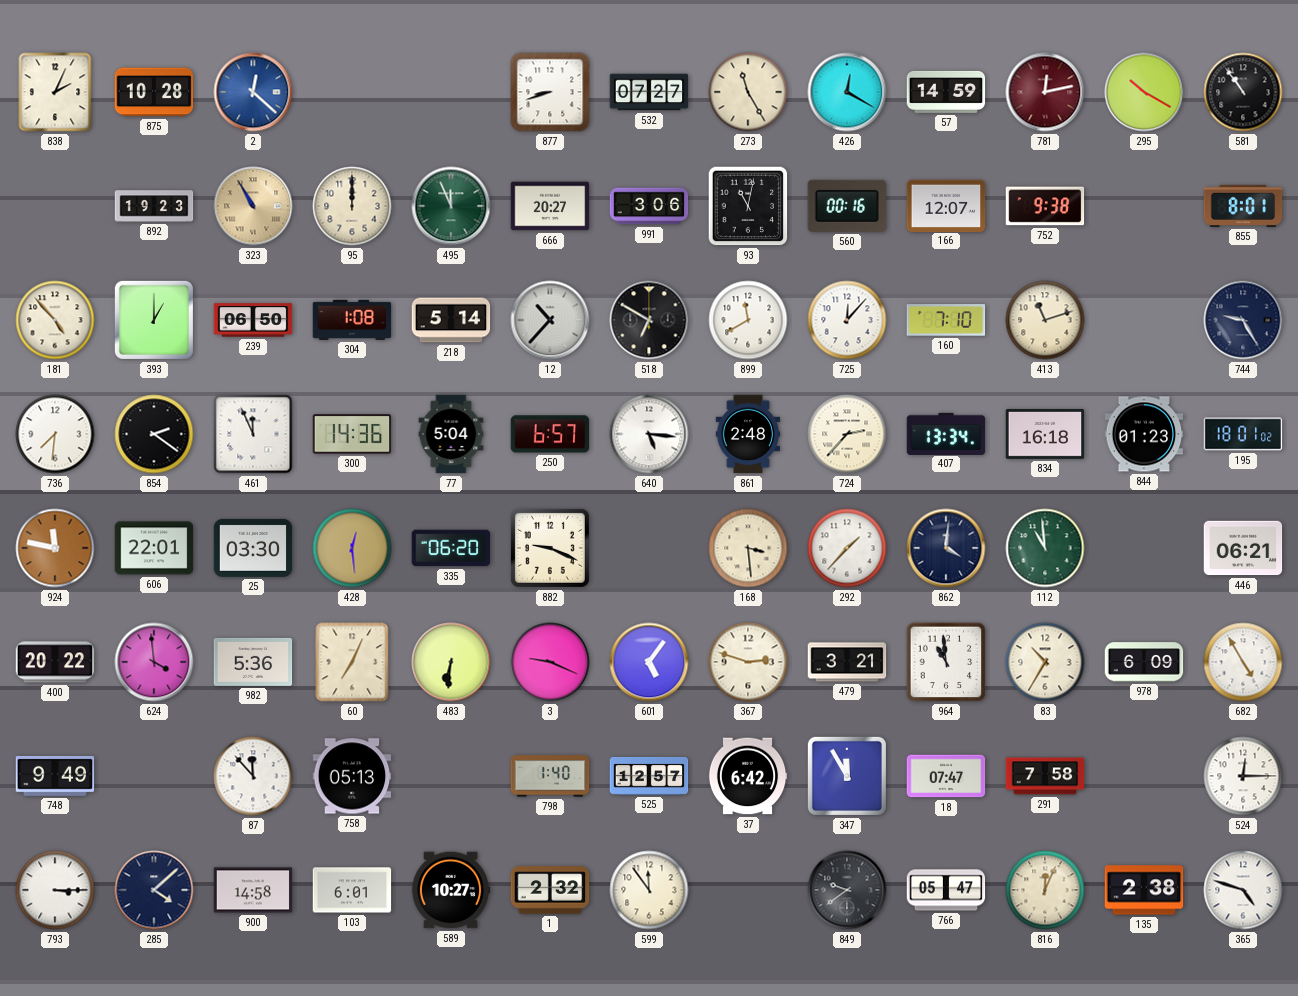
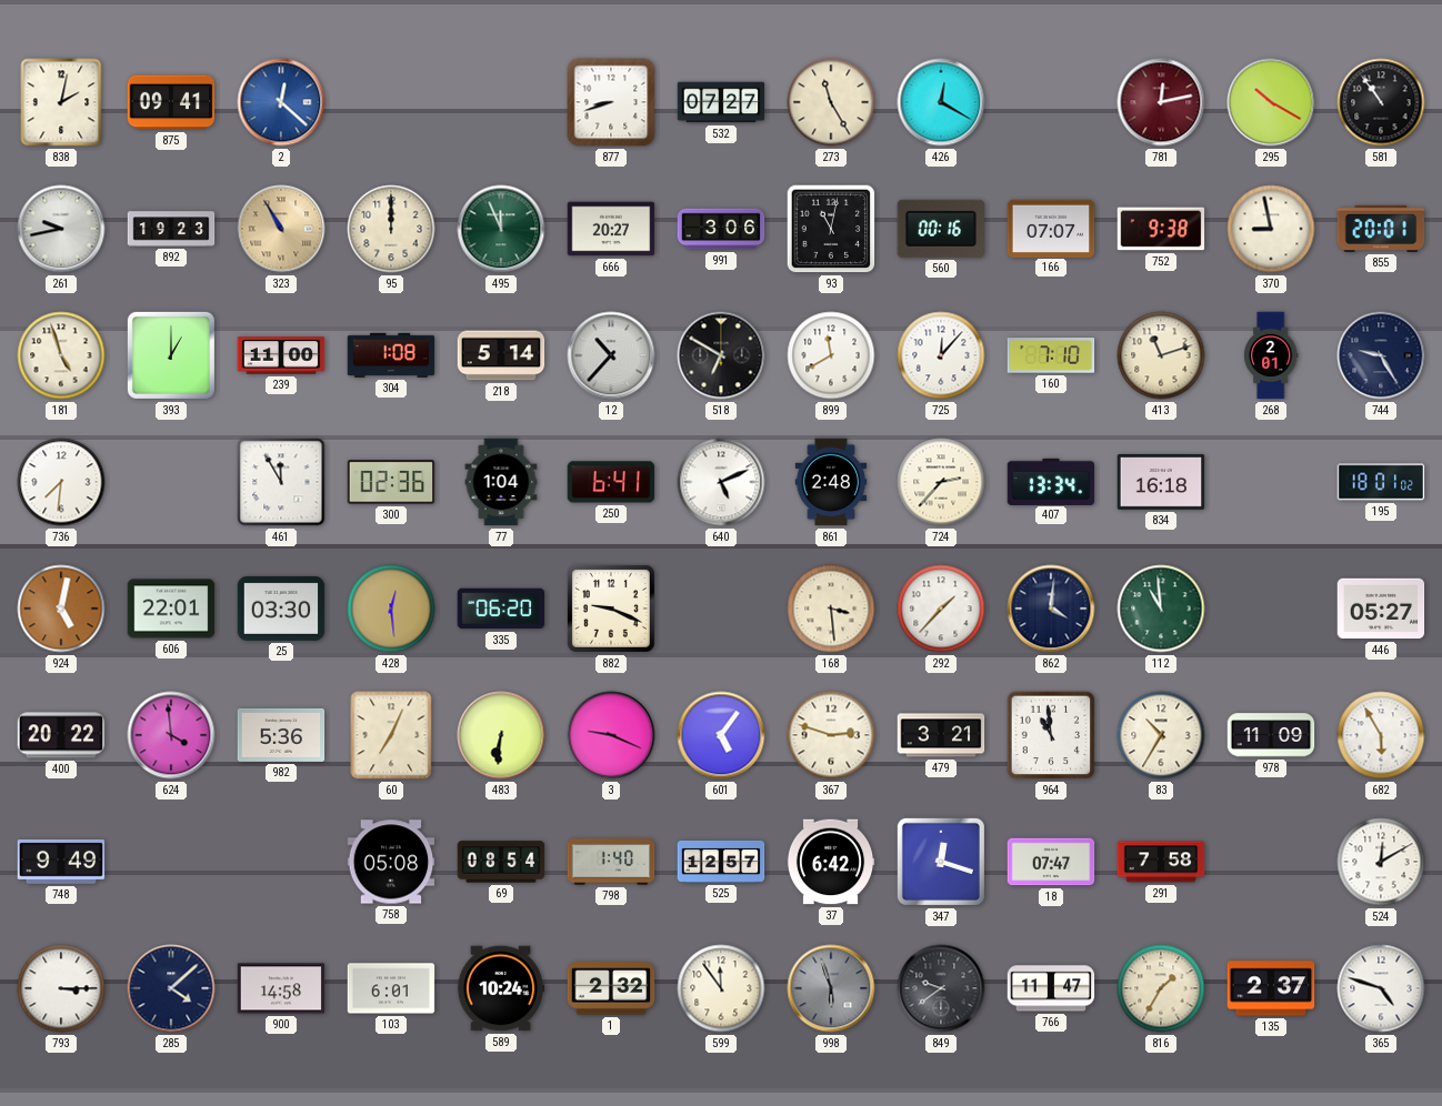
838: 2:04 -> 2:02
875: 10:28 -> 09:41
57: 14:59 -> none
261: none -> 9:43
166: 12:07 -> 07:07
370: none -> 8:58
855: 8:01 -> 20:01
181: 4:53 -> 4:57
239: 06:50 -> 11:00
268: none -> 2:01
854: 2:21 -> none
461: 11:56 -> 11:55
300: 14:36 -> 02:36
77: 5:04 -> 1:04
250: 6:57 -> 6:41
640: 5:16 -> 5:11
844: 01:23 -> none
924: 11:47 -> 5:02
446: 06:21 -> 05:27
978: 6:09 -> 11:09
682: 4:55 -> 5:55
87: 11:53 -> none
758: 05:13 -> 05:08
69: none -> 08:54
347: 11:55 -> 12:18
524: 12:15 -> 12:10
589: 10:27 -> 10:24
998: none -> 5:57
766: 05:47 -> 11:47
816: 12:04 -> 1:35
135: 2:38 -> 2:37
